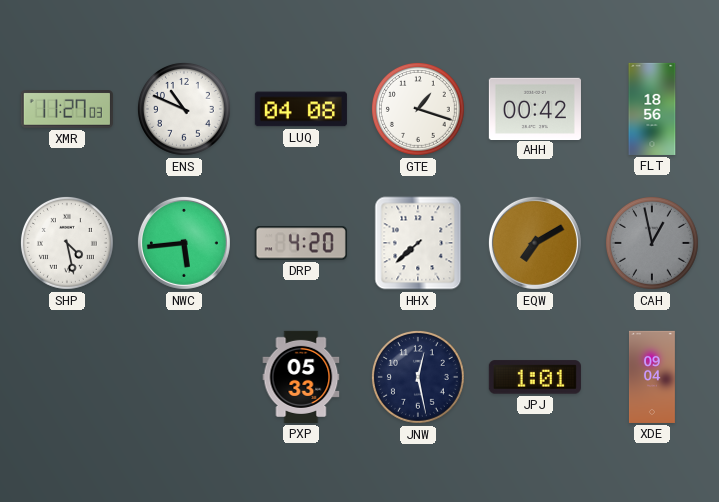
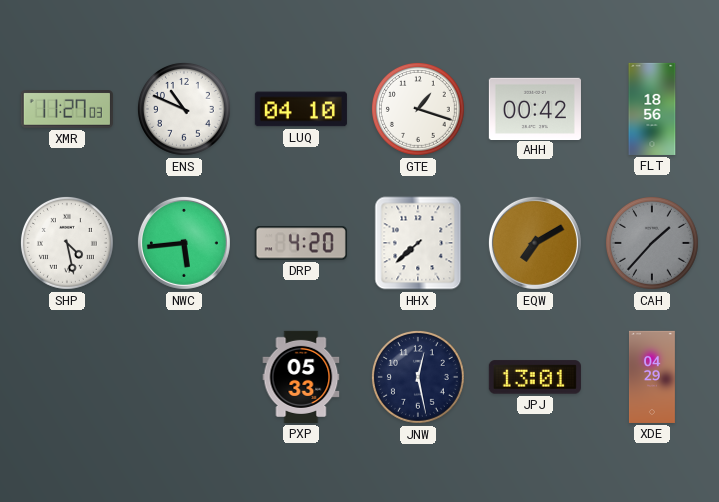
LUQ: 04:08 -> 04:10
CAH: 12:58 -> 1:37
JPJ: 1:01 -> 13:01
XDE: 09:04 -> 04:29
